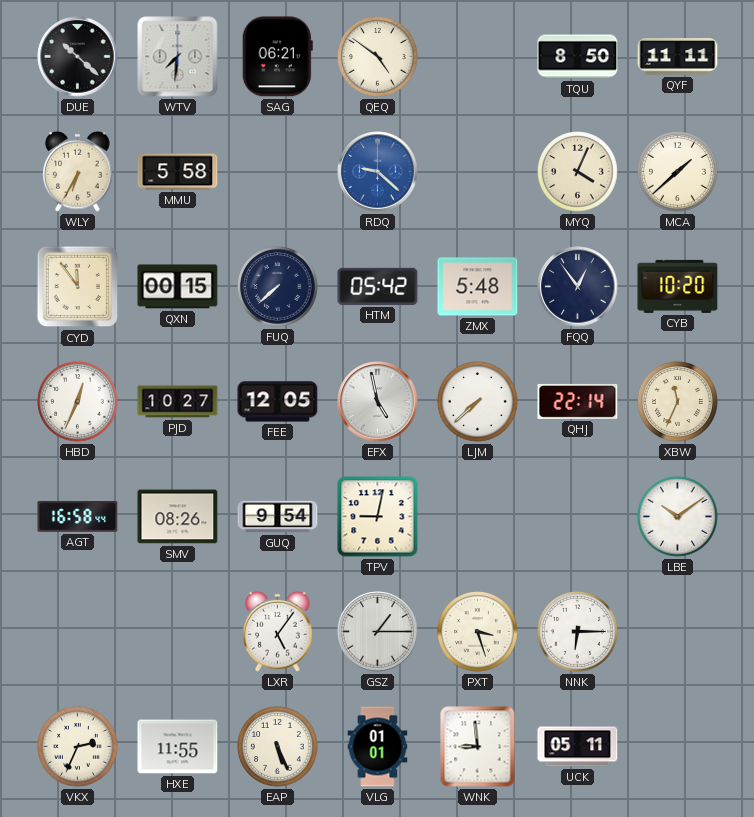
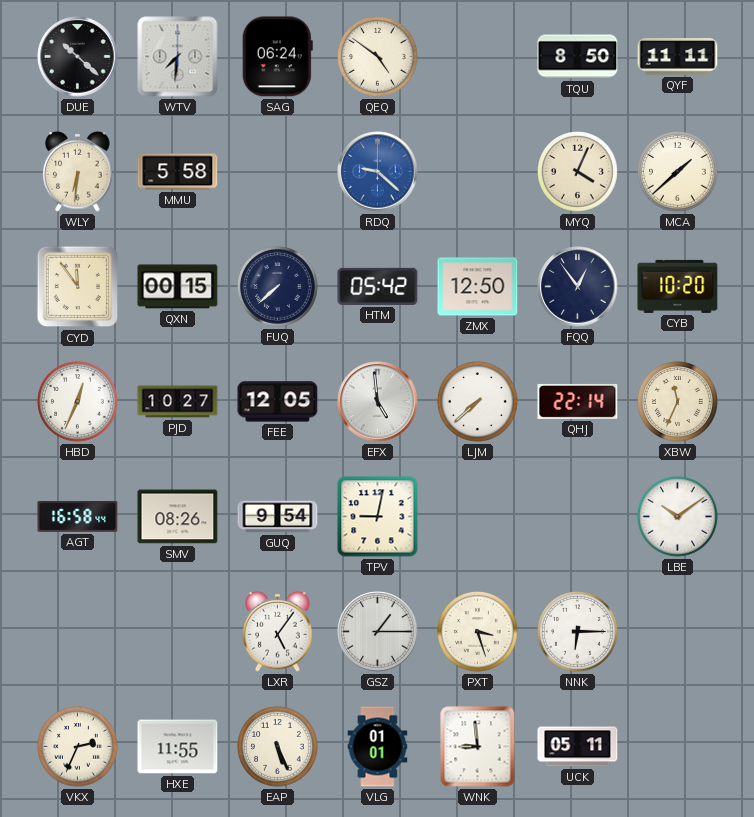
SAG: 06:21 -> 06:24
WLY: 6:35 -> 6:31
ZMX: 5:48 -> 12:50
EFX: 4:58 -> 4:59
